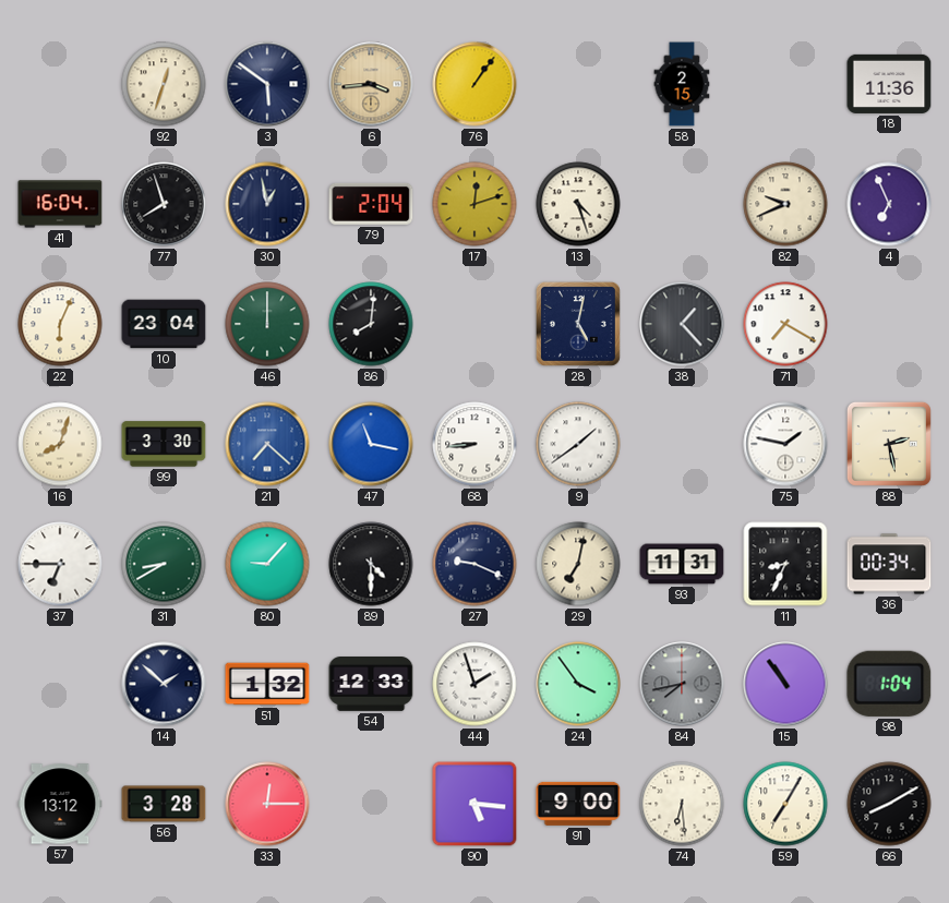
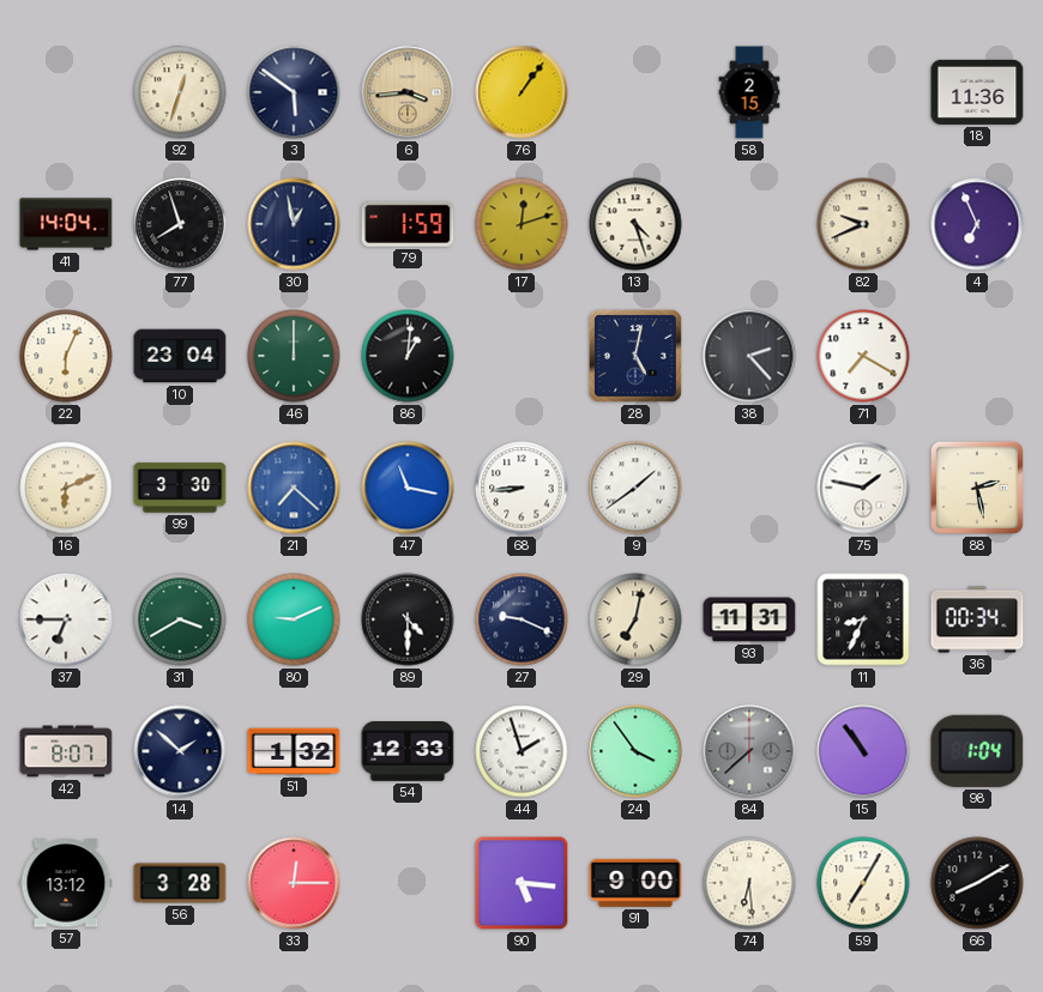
41: 16:04 -> 14:04
79: 2:04 -> 1:59
86: 8:01 -> 1:01
38: 1:23 -> 2:23
16: 8:03 -> 6:11
31: 8:40 -> 3:40
80: 9:07 -> 9:11
42: none -> 8:07
84: 7:43 -> 7:38
